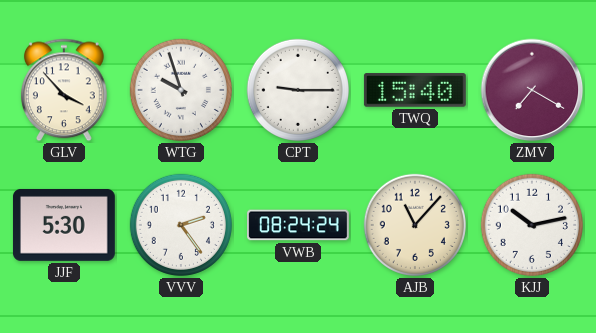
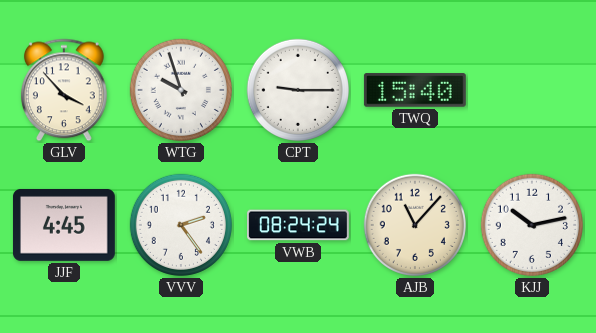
ZMV: 7:20 -> none
JJF: 5:30 -> 4:45
